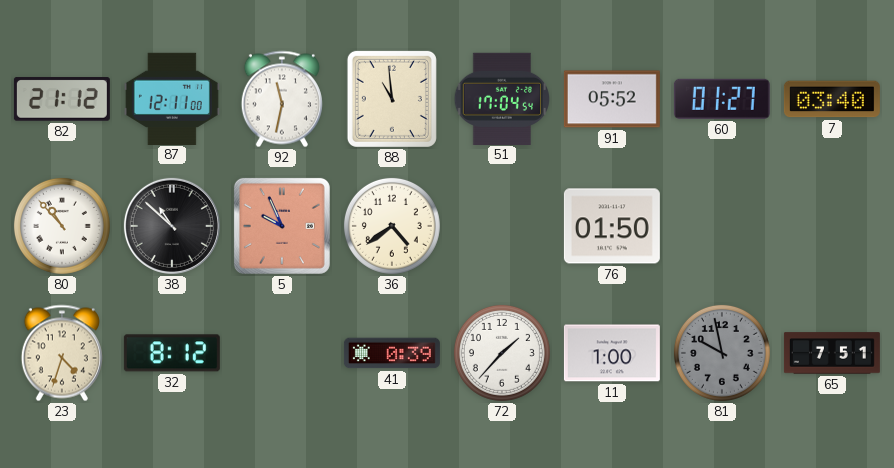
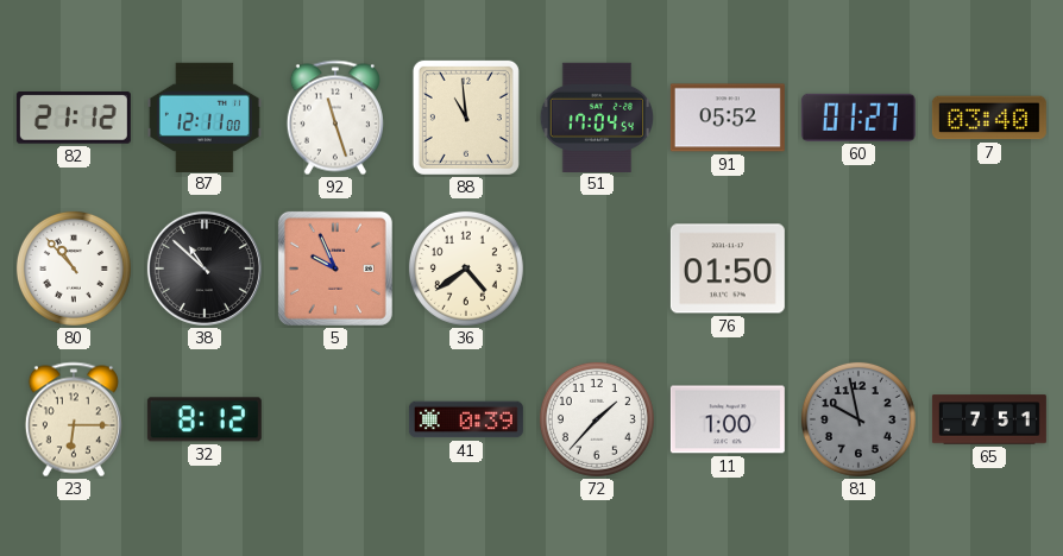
92: 11:32 -> 11:27
23: 4:33 -> 6:15
